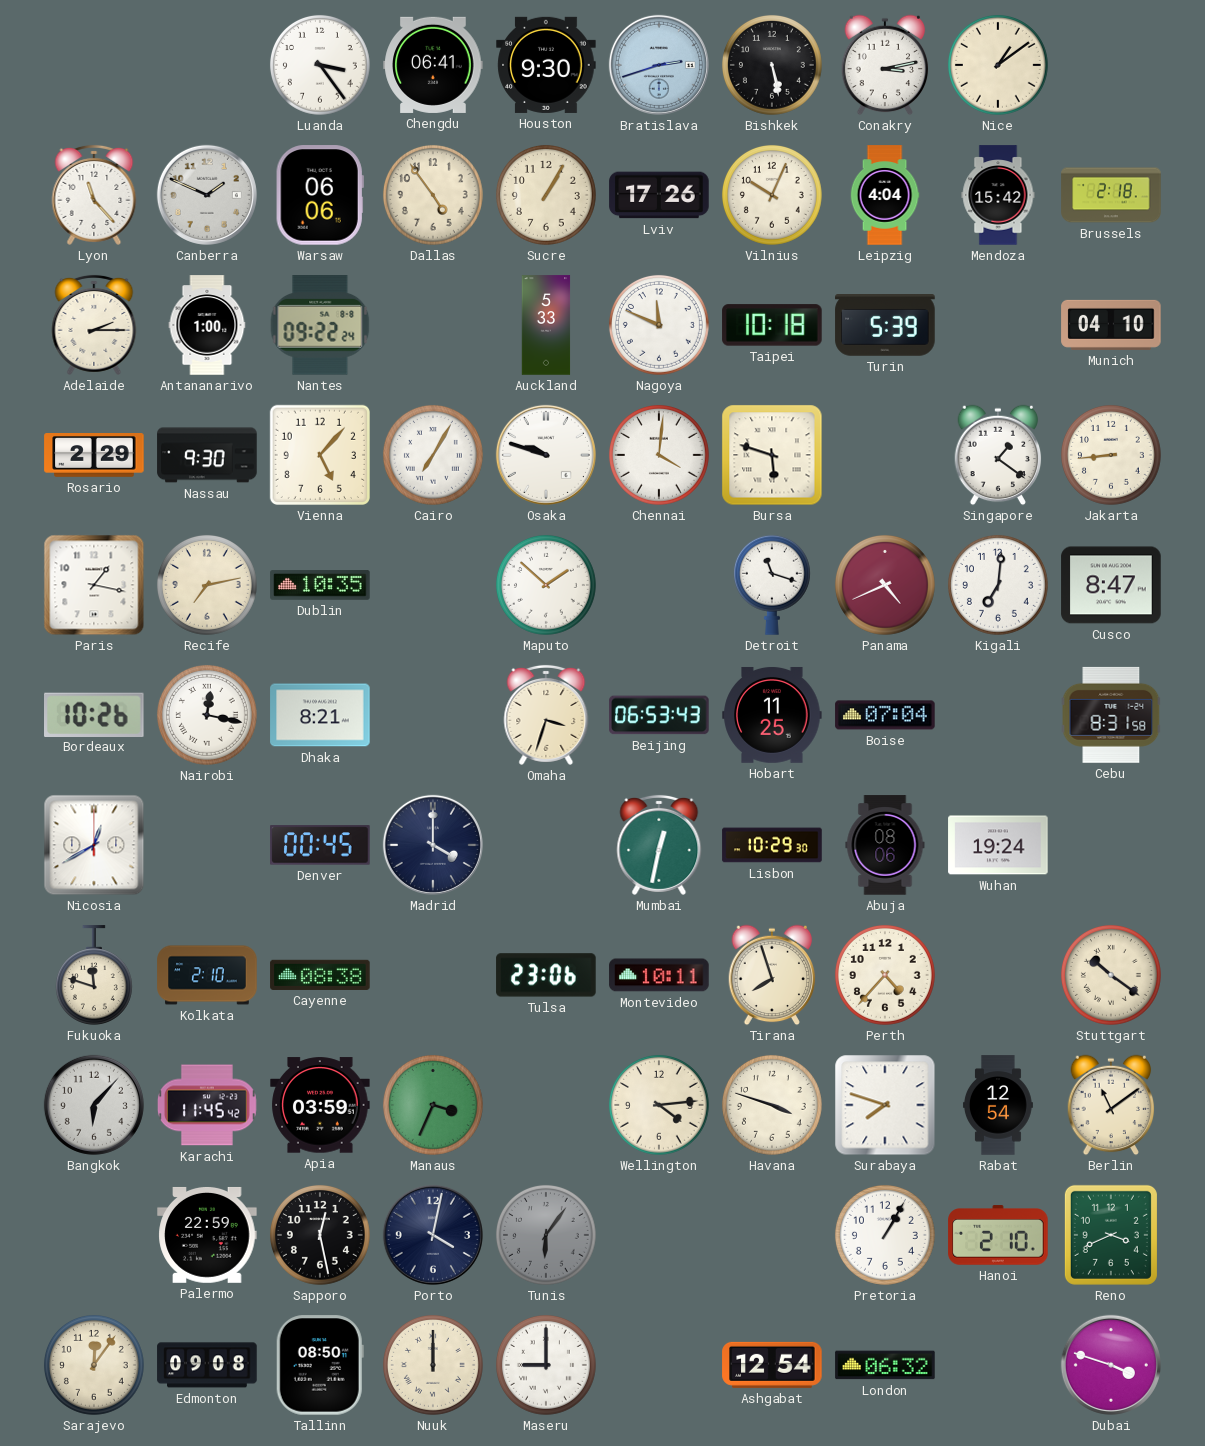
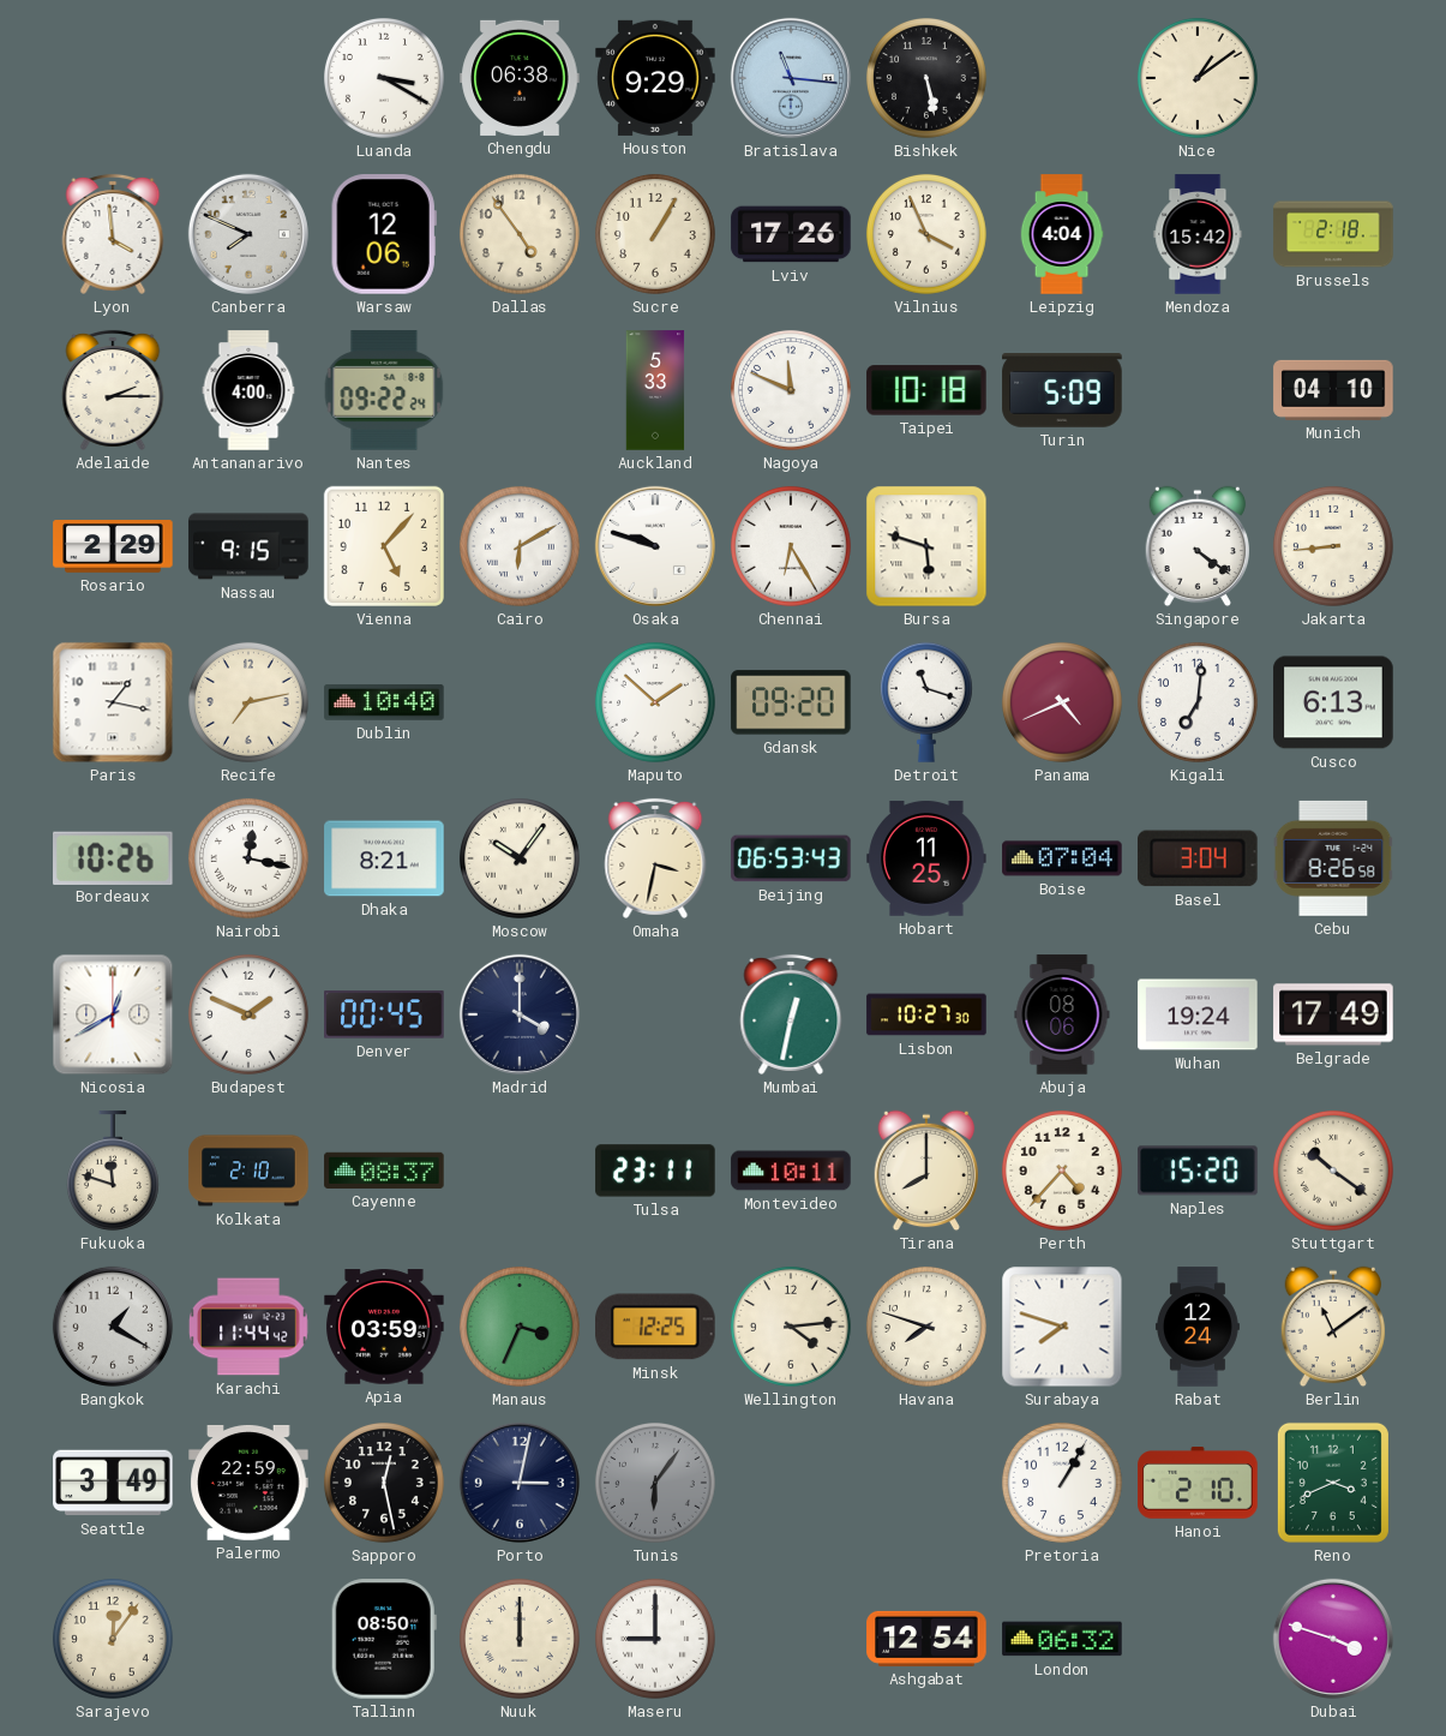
Luanda: 3:24 -> 3:20
Chengdu: 06:41 -> 06:38
Houston: 9:30 -> 9:29
Bratislava: 2:42 -> 11:16
Conakry: 3:13 -> none
Lyon: 11:23 -> 3:59
Canberra: 1:49 -> 7:49
Warsaw: 06:06 -> 12:06
Vilnius: 10:04 -> 3:56
Antananarivo: 1:00 -> 4:00
Turin: 5:39 -> 5:09
Nassau: 9:30 -> 9:15
Cairo: 7:05 -> 6:10
Chennai: 4:01 -> 6:25
Singapore: 1:21 -> 4:21
Dublin: 10:35 -> 10:40
Gdansk: none -> 09:20
Cusco: 8:47 -> 6:13
Moscow: none -> 10:06
Omaha: 3:33 -> 3:32
Basel: none -> 3:04
Cebu: 8:31 -> 8:26
Budapest: none -> 1:49
Lisbon: 10:29 -> 10:27
Belgrade: none -> 17:49
Cayenne: 08:38 -> 08:37
Tulsa: 23:06 -> 23:11
Tirana: 7:57 -> 8:00
Naples: none -> 15:20
Bangkok: 6:07 -> 1:20
Karachi: 11:45 -> 11:44
Minsk: none -> 12:25
Havana: 3:48 -> 7:48
Rabat: 12:54 -> 12:24
Seattle: none -> 3:49
Porto: 4:02 -> 3:02
Edmonton: 09:08 -> none
